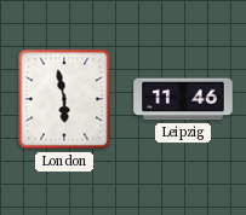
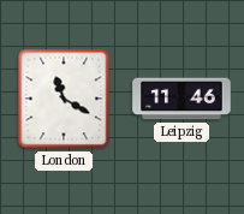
London: 5:58 -> 11:20
